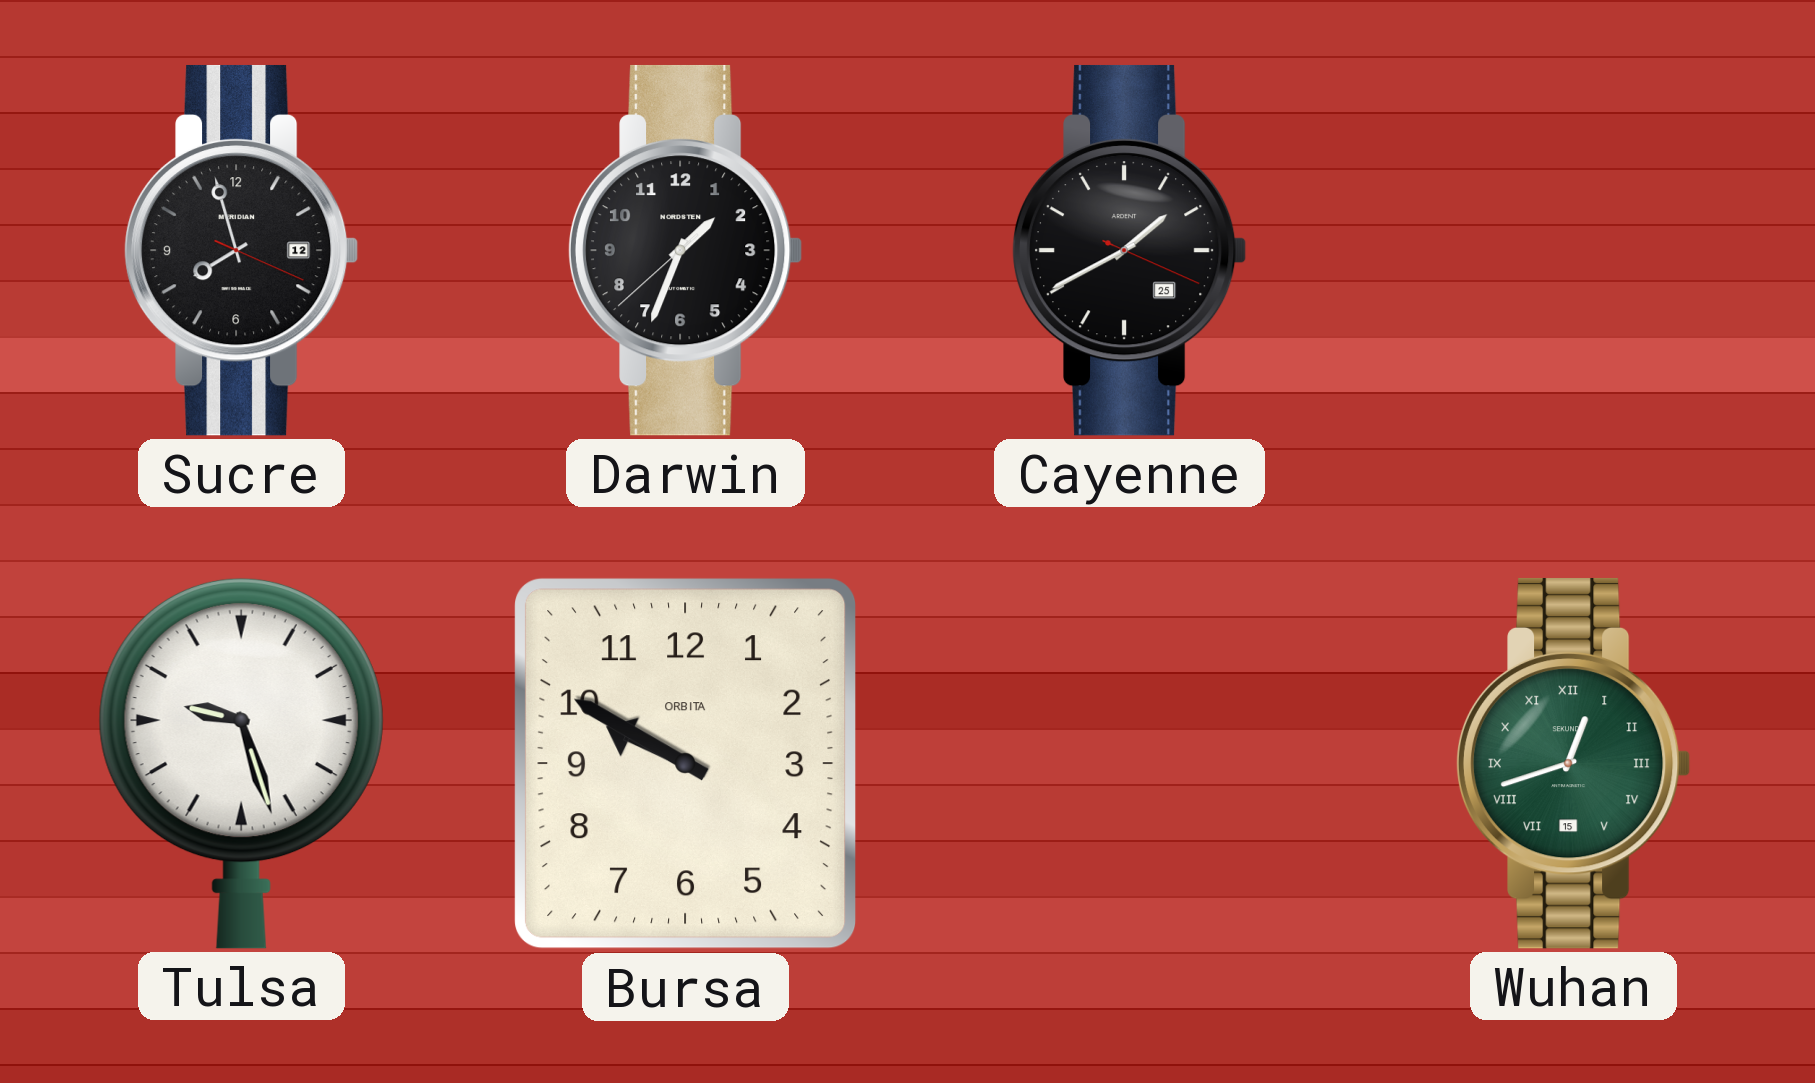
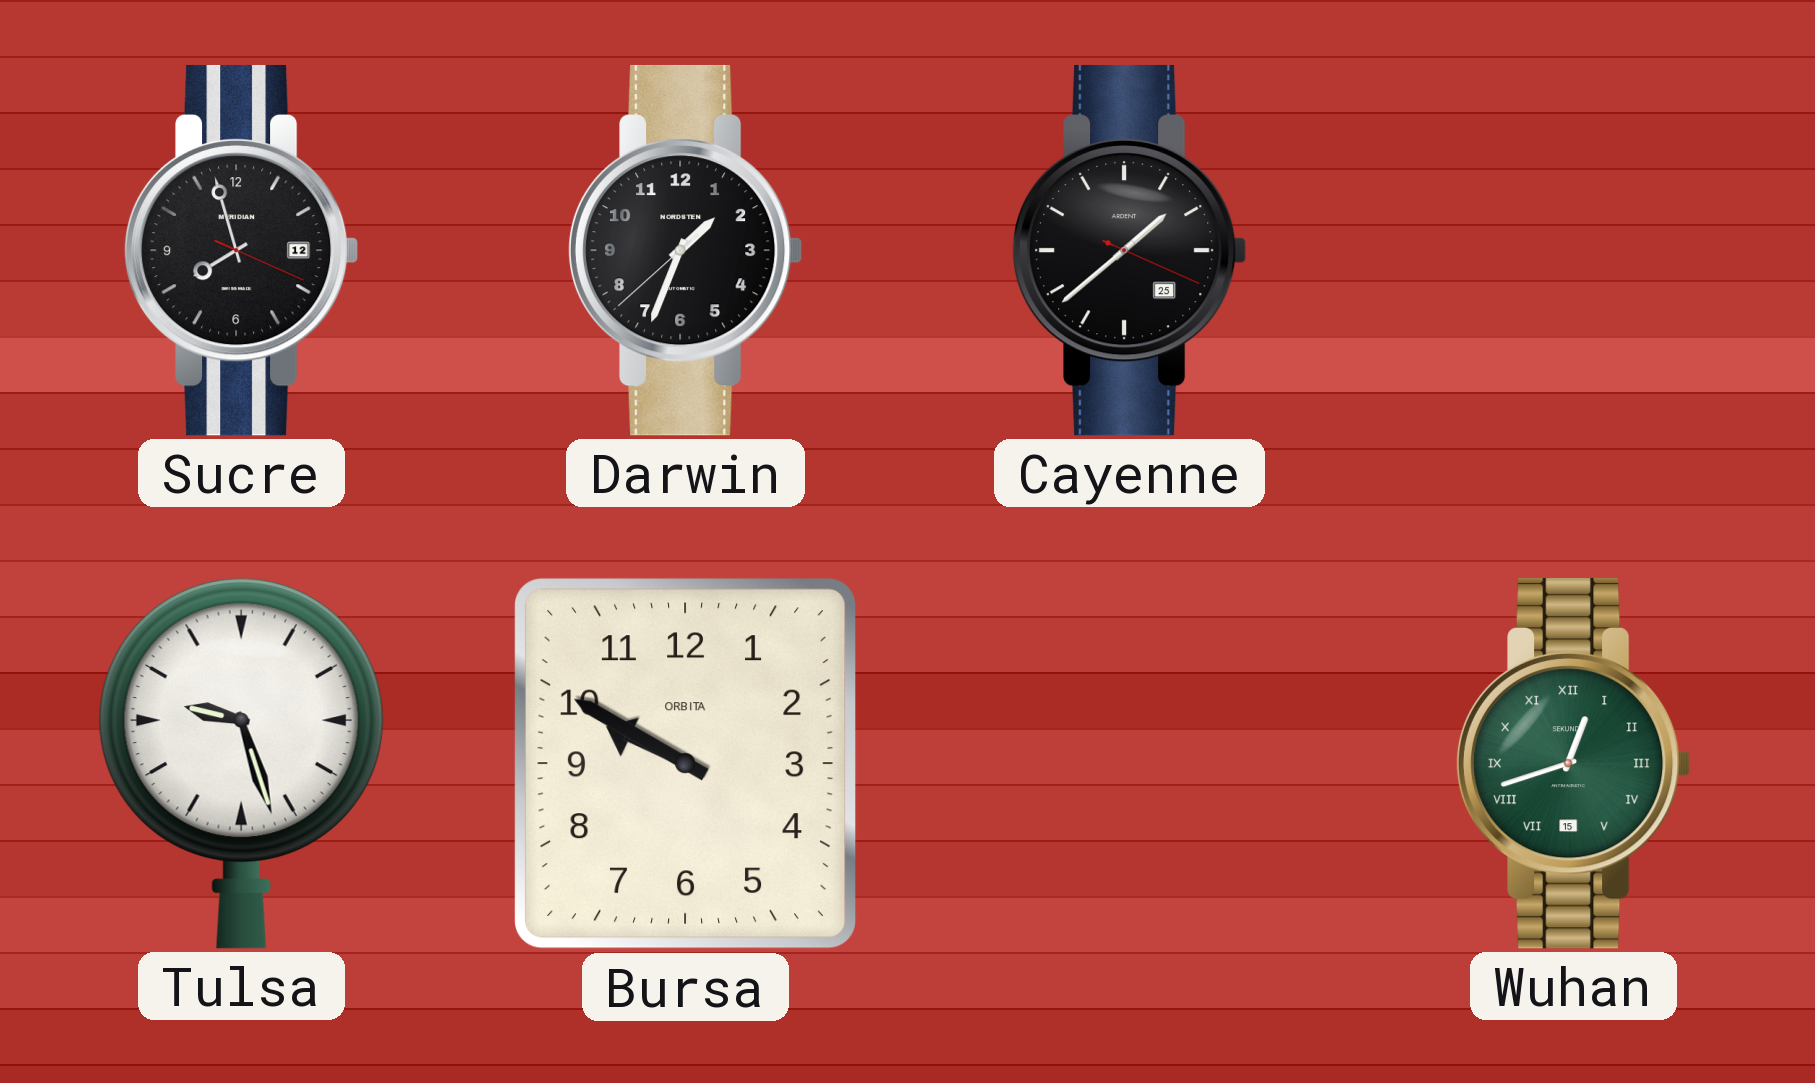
Cayenne: 1:40 -> 1:38
